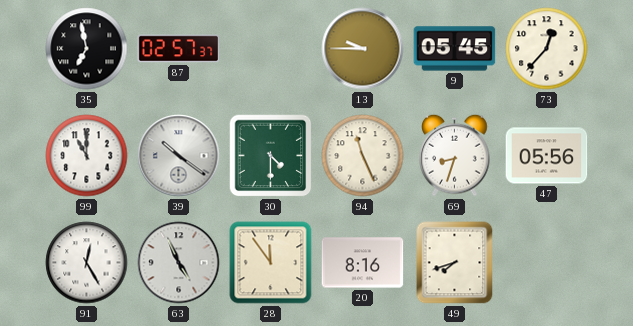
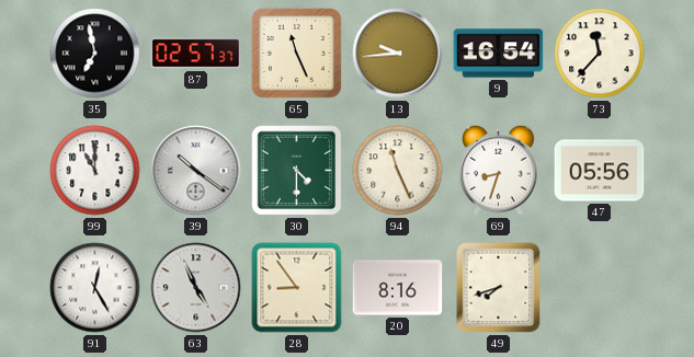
65: none -> 11:26
13: 9:45 -> 9:44
9: 05:45 -> 16:54
73: 12:37 -> 11:37
28: 11:54 -> 8:54
